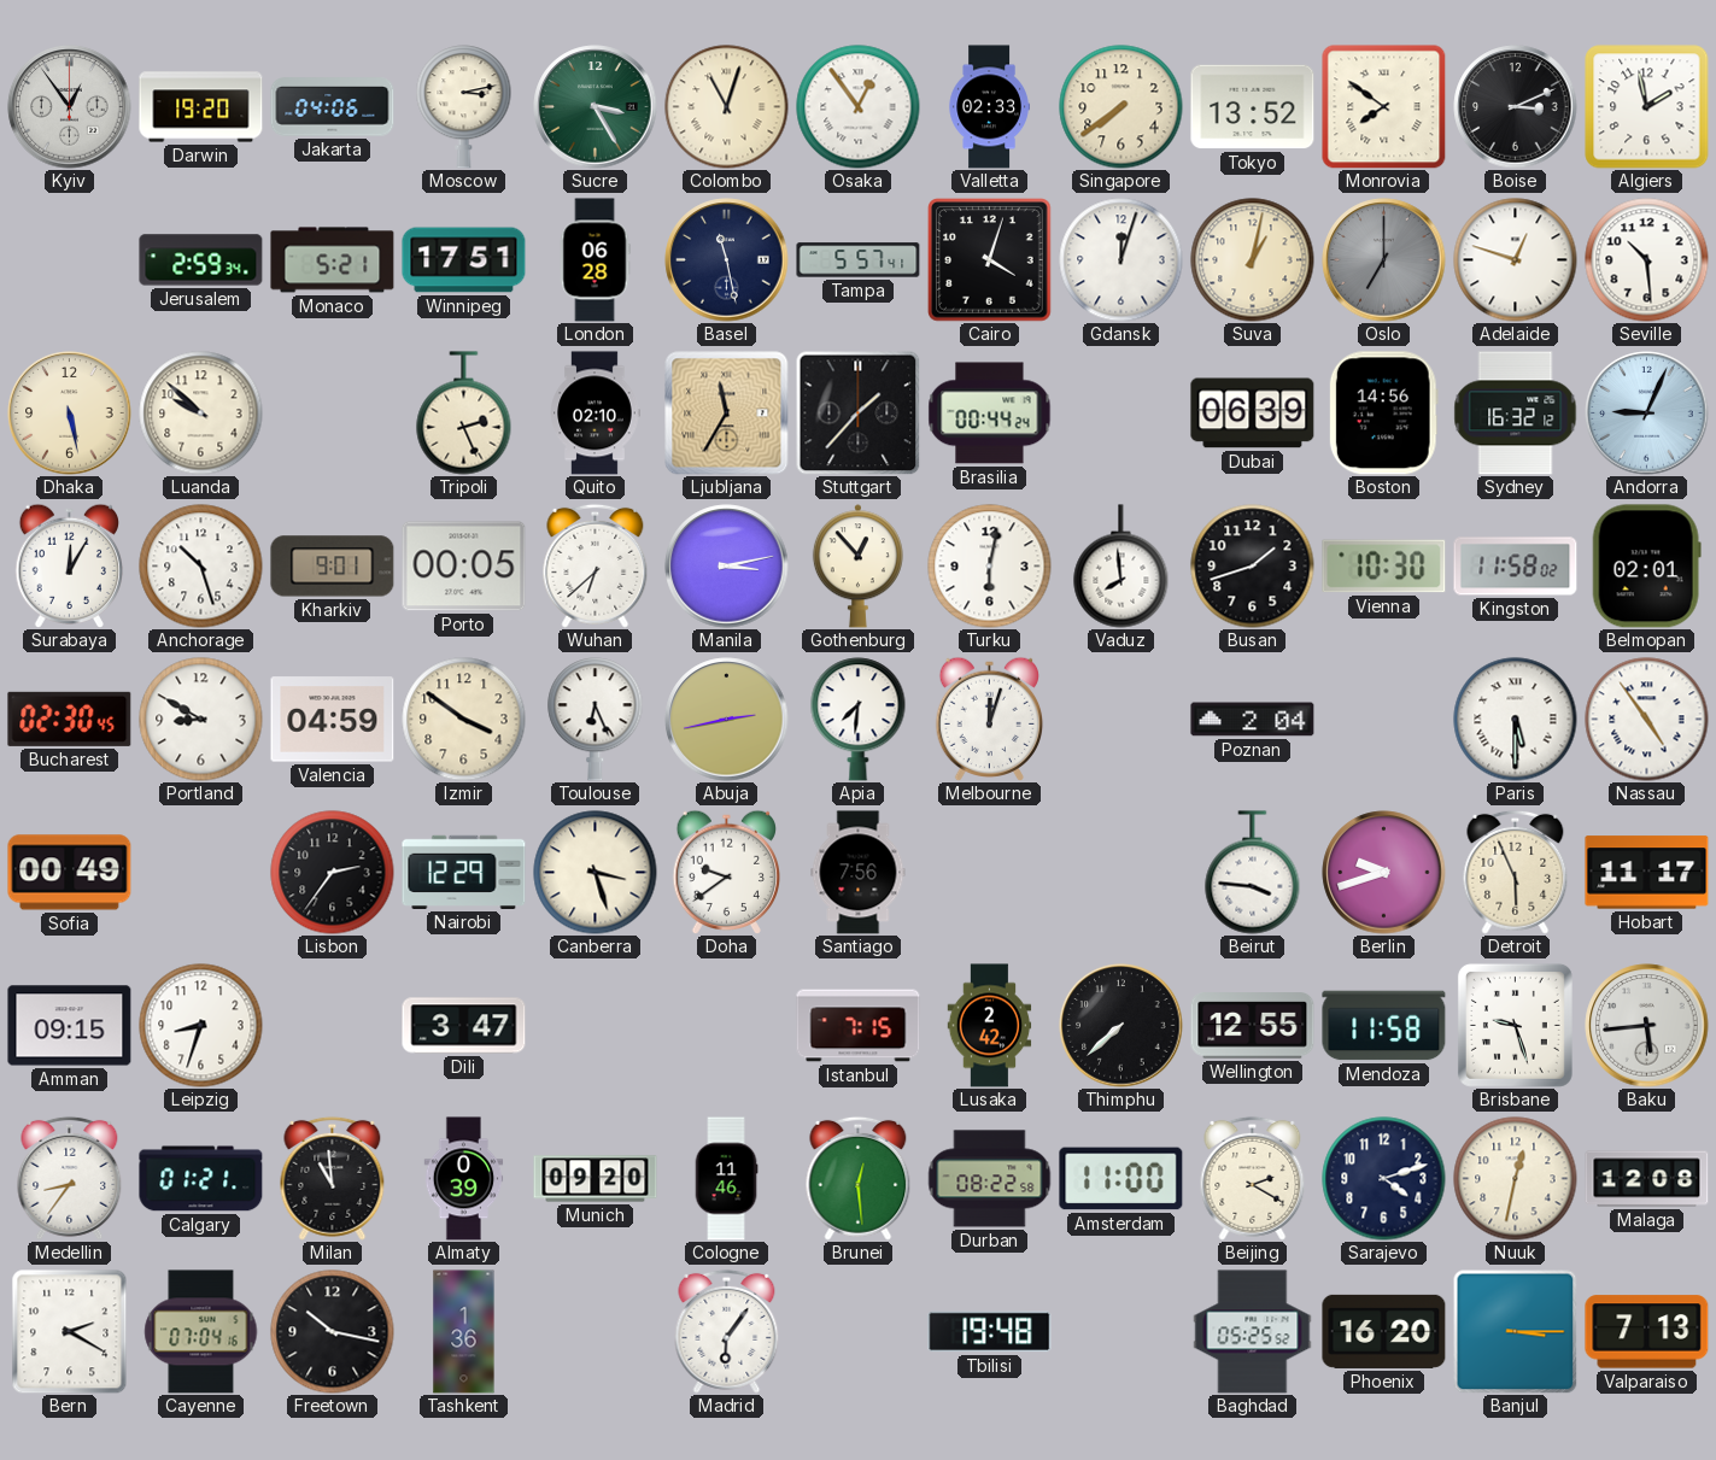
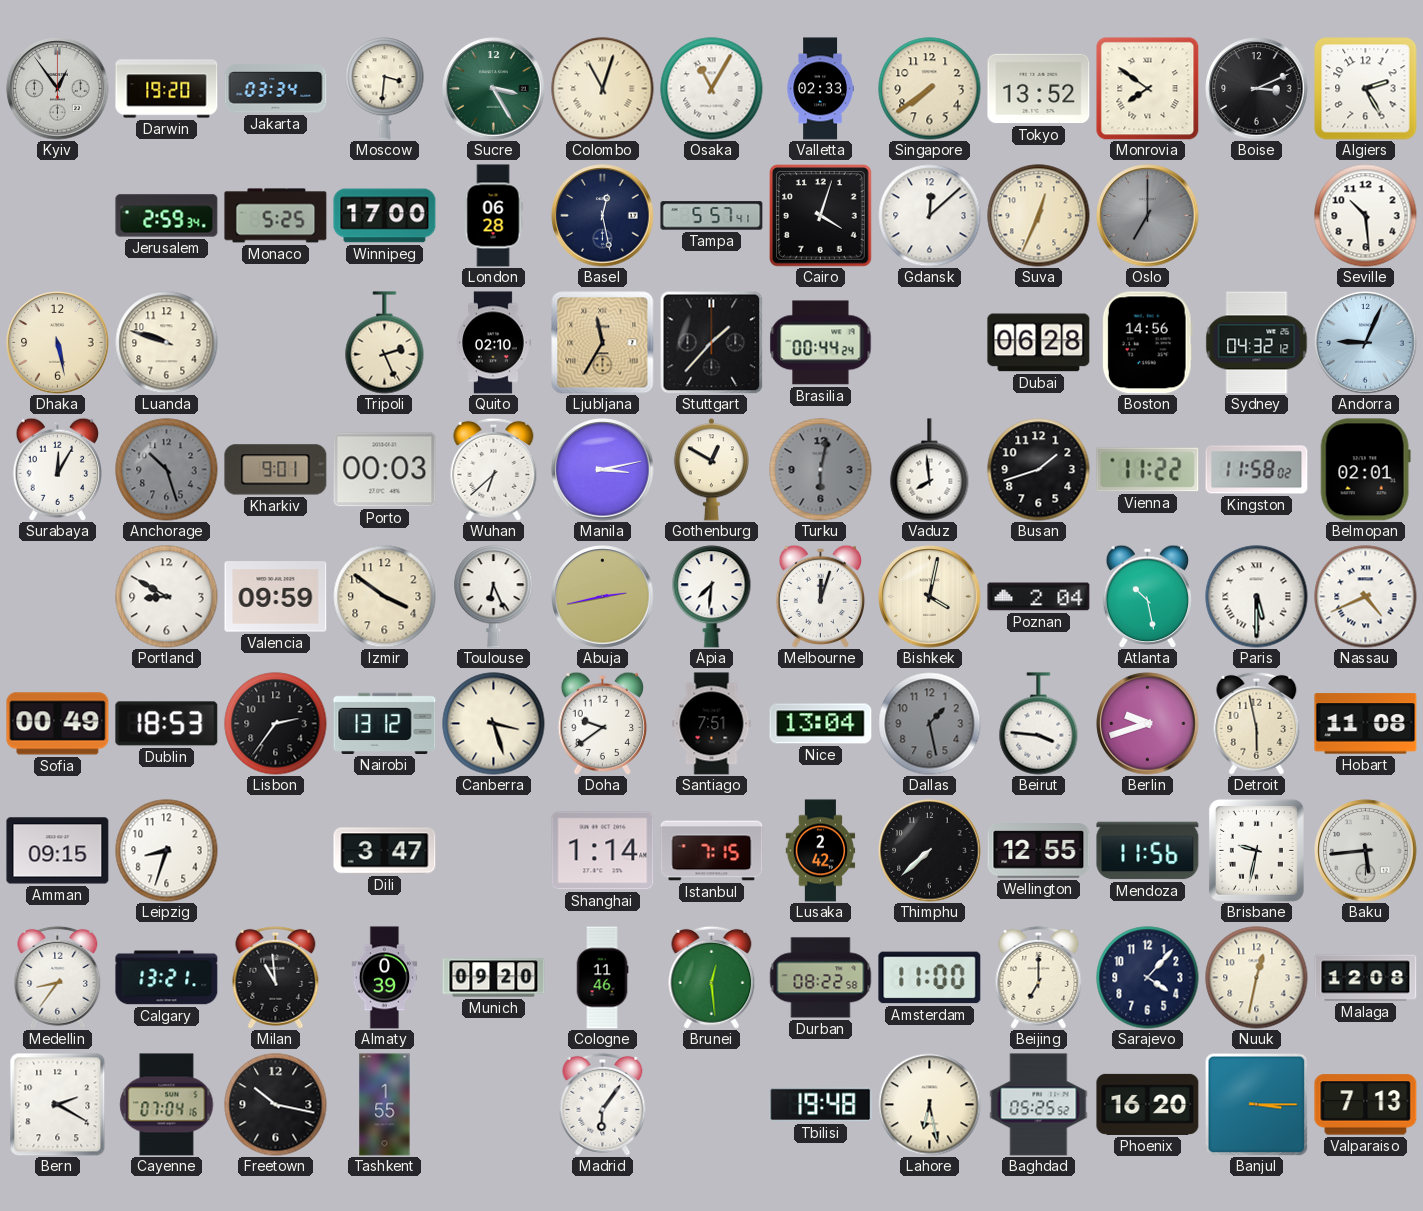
Jakarta: 04:06 -> 03:34
Moscow: 3:13 -> 3:31
Osaka: 12:54 -> 11:05
Algiers: 1:58 -> 2:25
Monaco: 5:21 -> 5:25
Winnipeg: 17:51 -> 17:00
Basel: 11:28 -> 12:28
Gdansk: 12:03 -> 12:08
Suva: 1:02 -> 12:34
Adelaide: 12:48 -> none
Luanda: 9:52 -> 9:48
Dubai: 06:39 -> 06:28
Sydney: 16:32 -> 04:32
Anchorage dial: white -> grey
Porto: 00:05 -> 00:03
Gothenburg: 12:53 -> 12:50
Turku dial: white -> grey
Vienna: 10:30 -> 11:22
Bucharest: 02:30 -> none
Valencia: 04:59 -> 09:59
Bishkek: none -> 4:02
Atlanta: none -> 10:28
Nassau: 4:54 -> 4:41
Dublin: none -> 18:53
Nairobi: 12:29 -> 13:12
Santiago: 7:56 -> 7:51
Nice: none -> 13:04
Dallas: none -> 1:28
Detroit: 5:56 -> 5:58
Hobart: 11:17 -> 11:08
Shanghai: none -> 1:14
Mendoza: 11:58 -> 11:56
Brisbane: 9:27 -> 9:32
Calgary: 01:21 -> 13:21
Beijing: 2:20 -> 7:00
Sarajevo: 4:12 -> 4:07
Tashkent: 1:36 -> 1:55
Lahore: none -> 6:28
